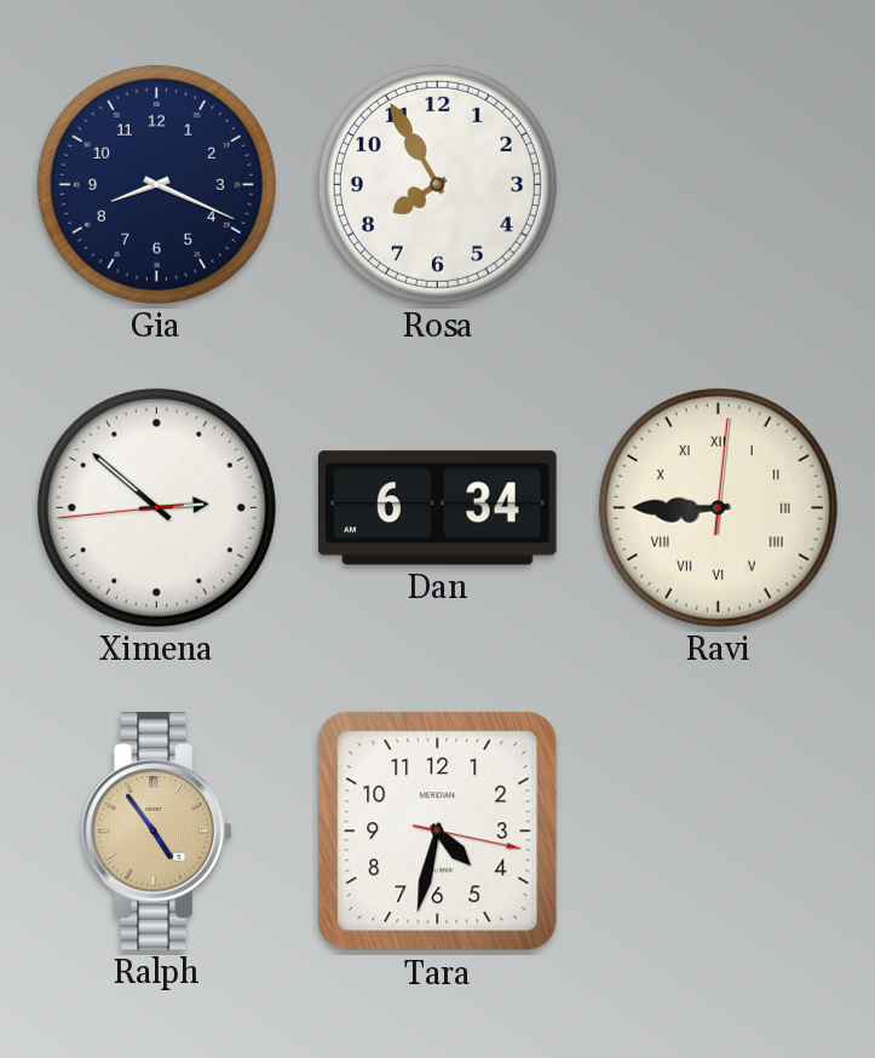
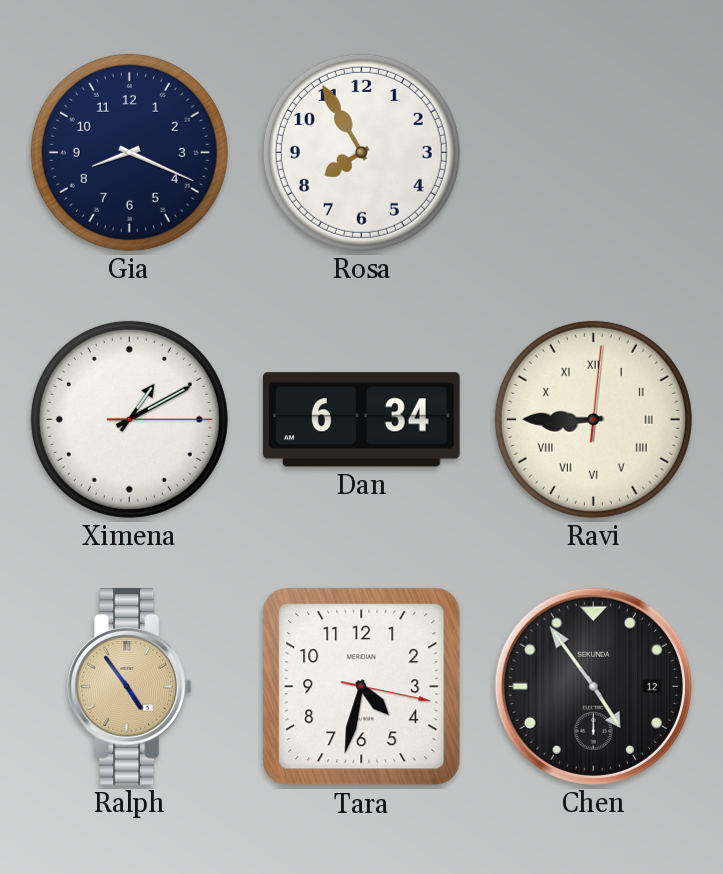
Ximena: 2:51 -> 1:10
Chen: none -> 4:54
